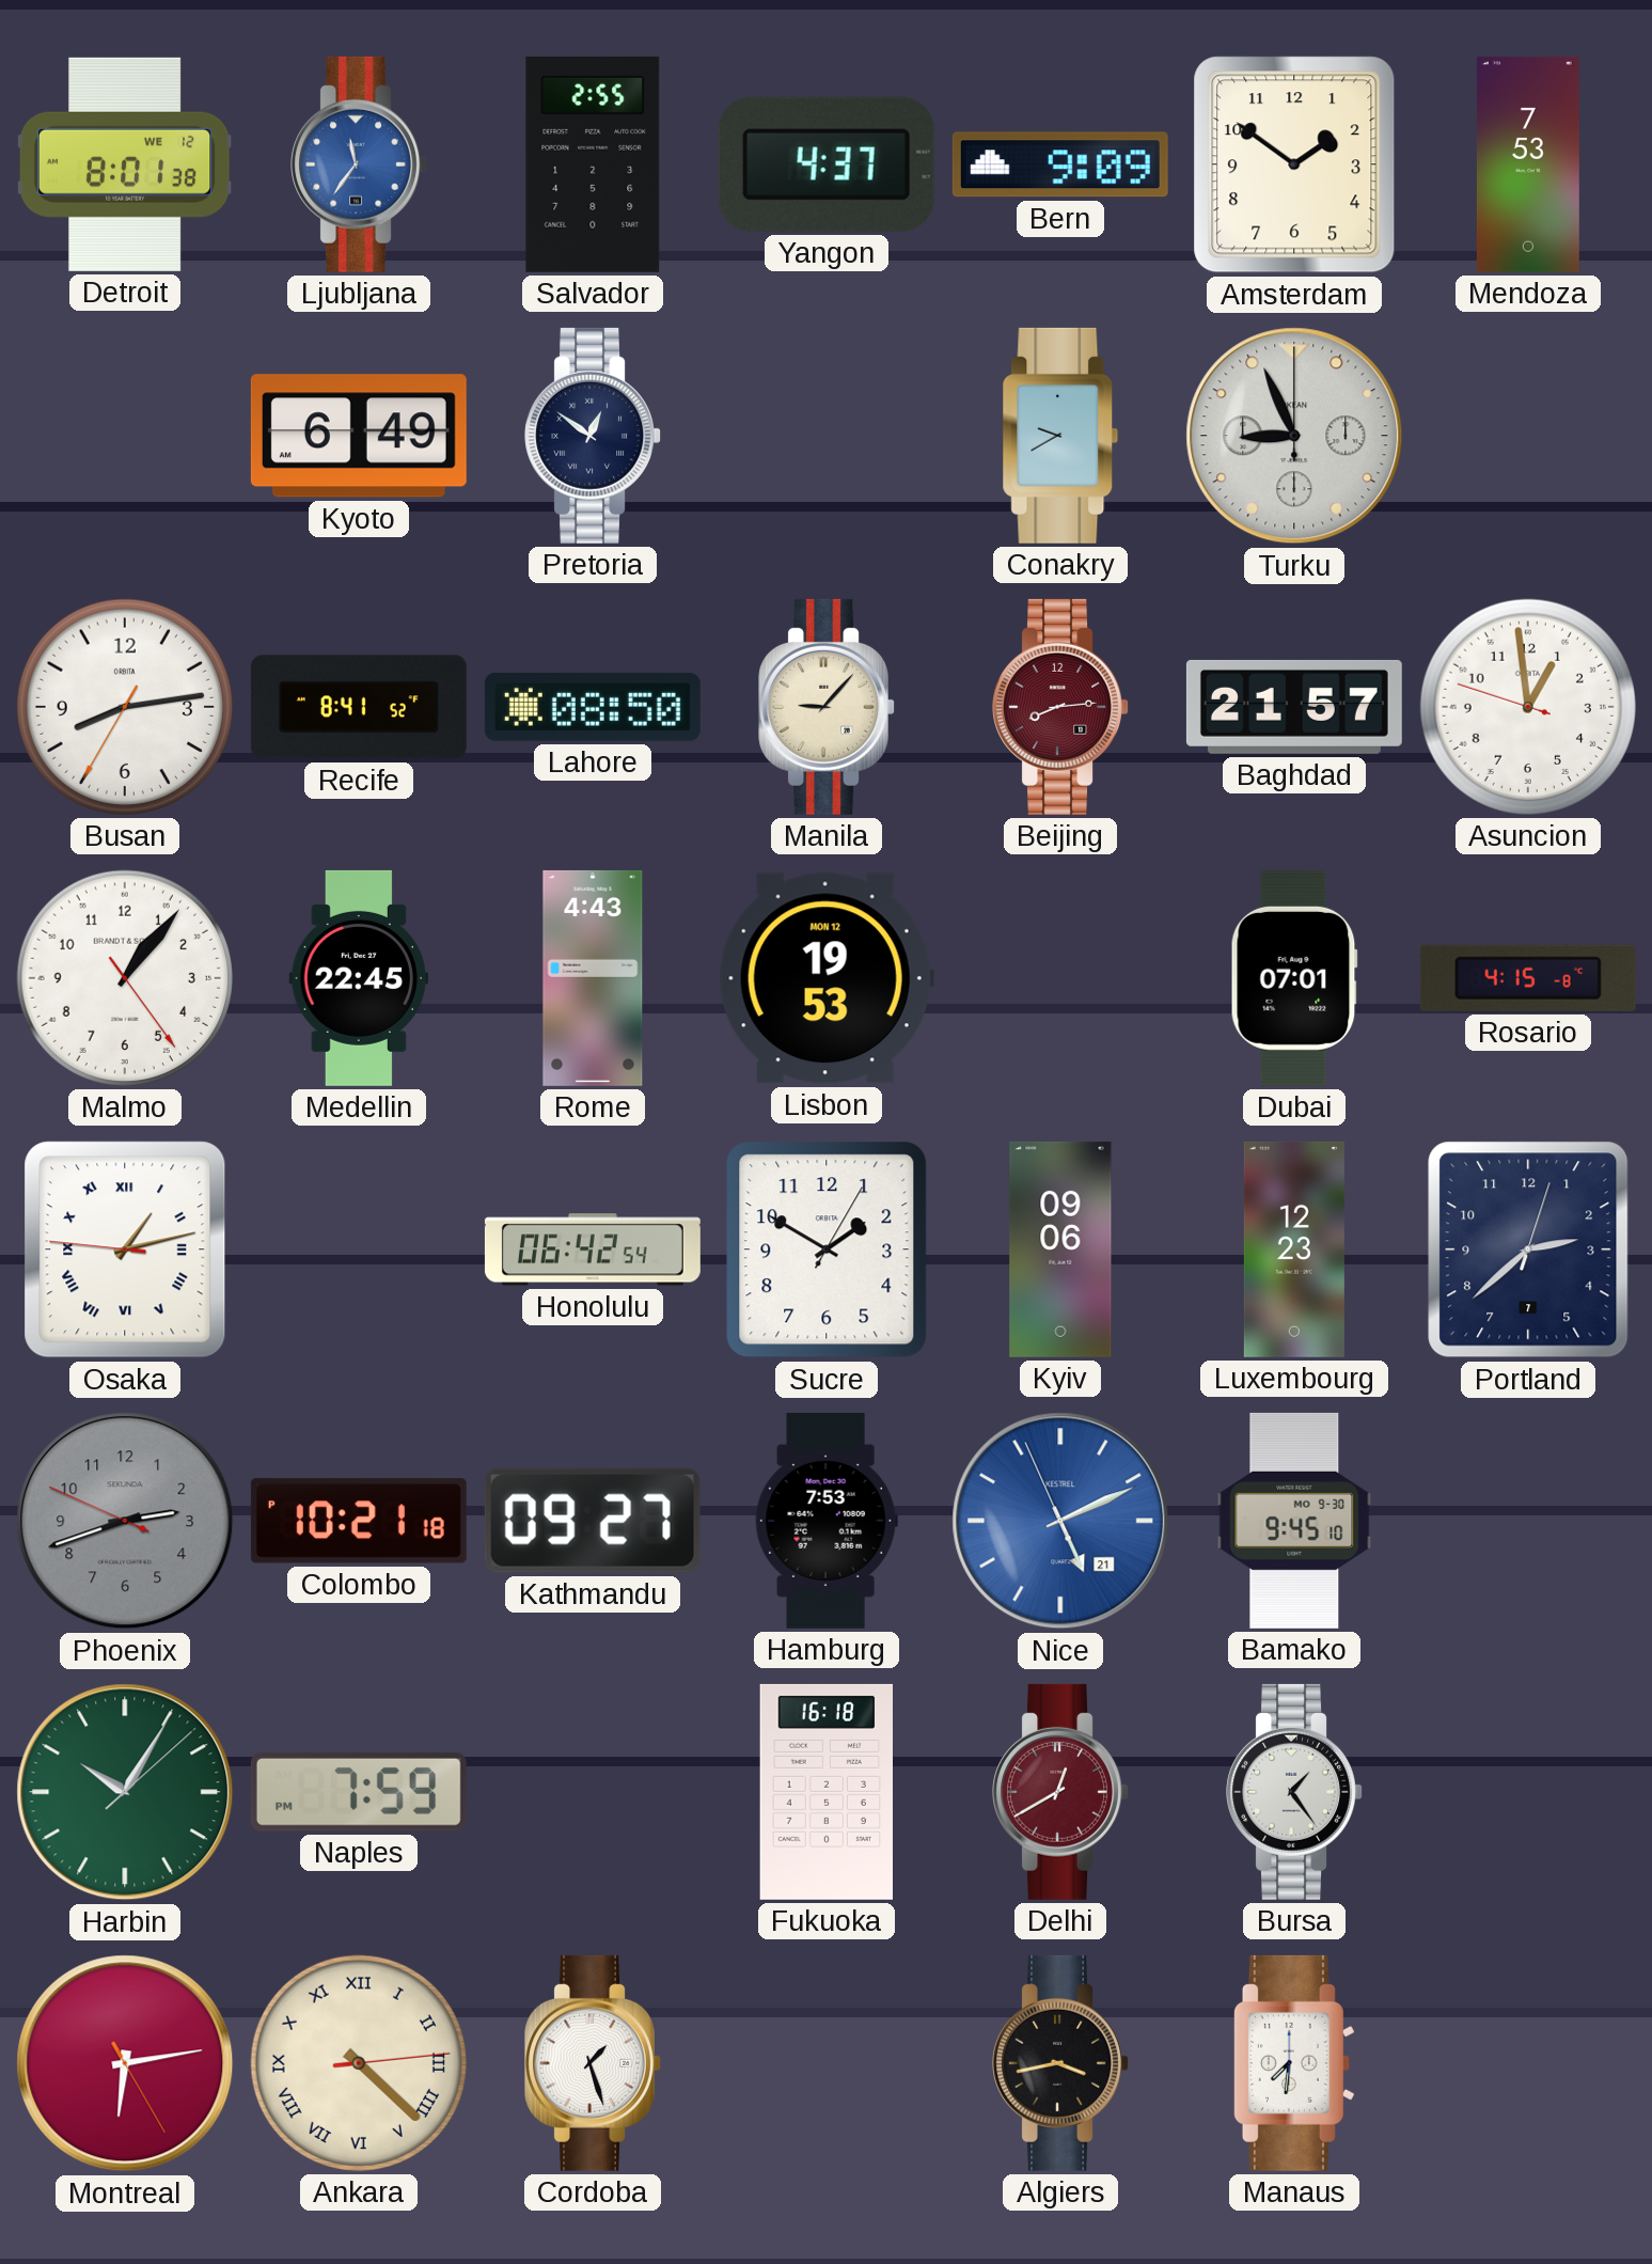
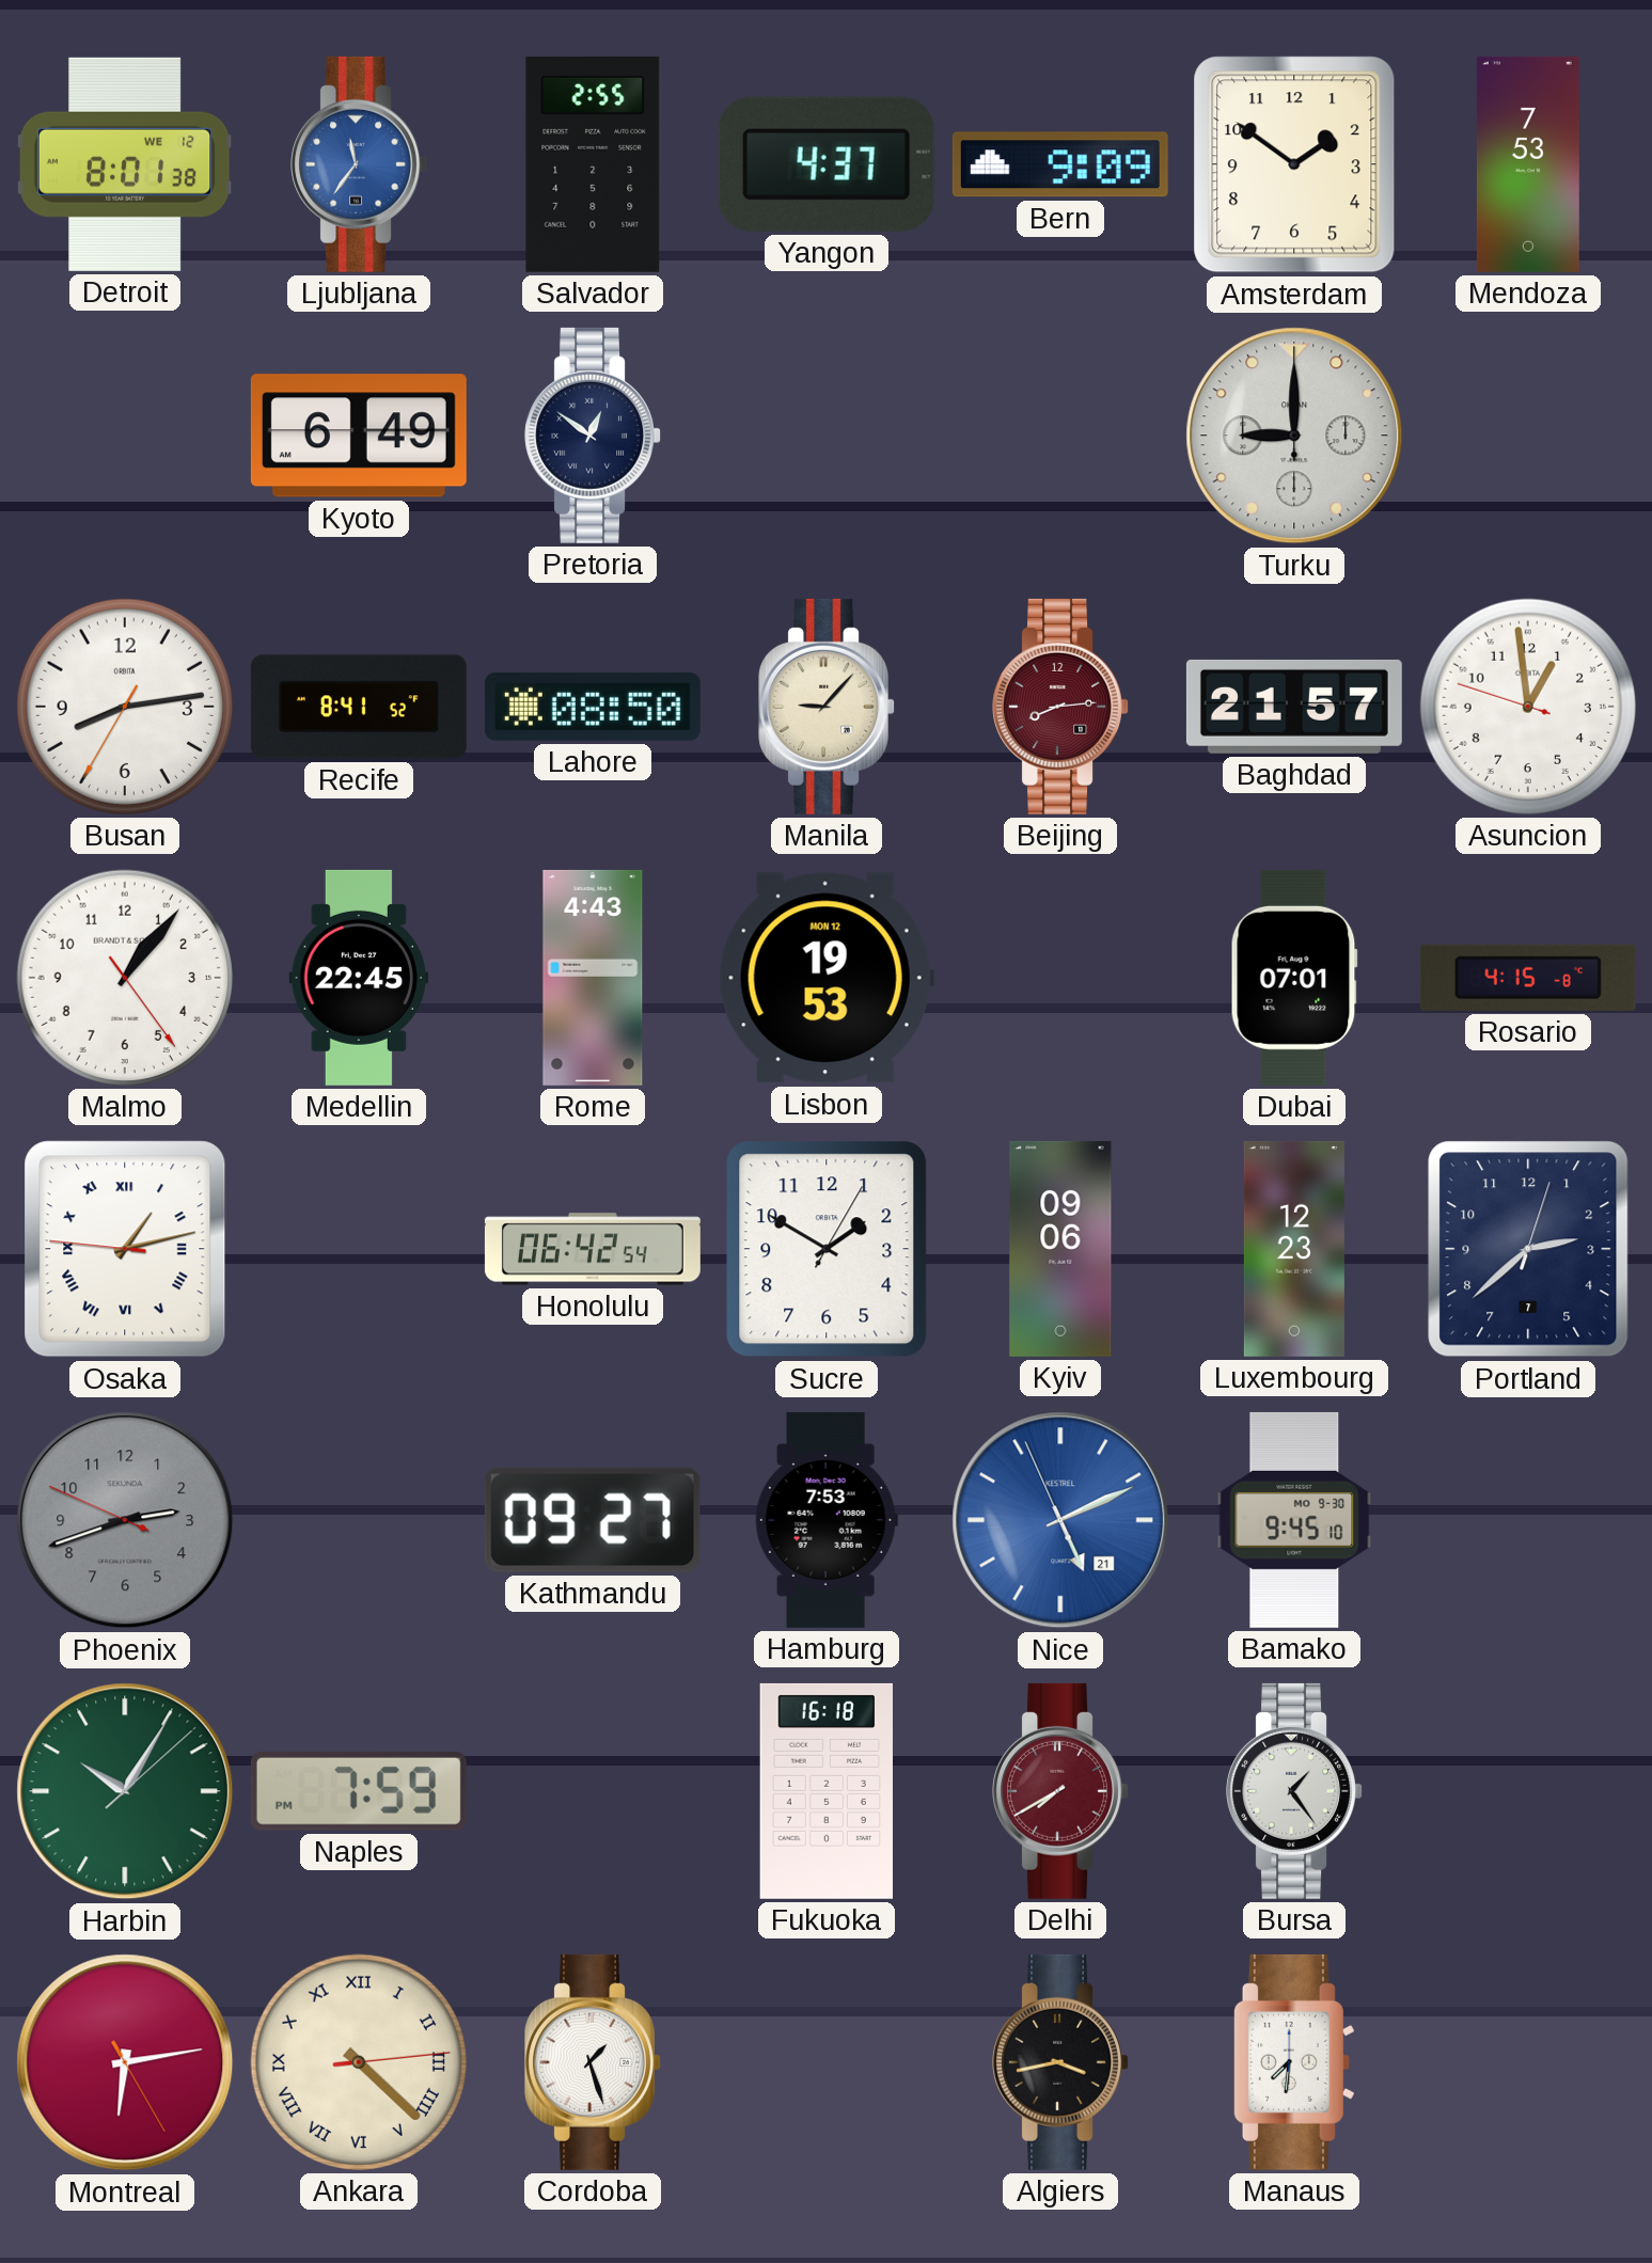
Conakry: 9:40 -> none
Turku: 8:56 -> 9:00
Colombo: 10:21 -> none
Delhi: 12:40 -> 7:40
